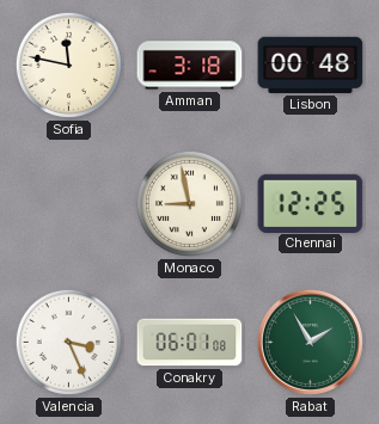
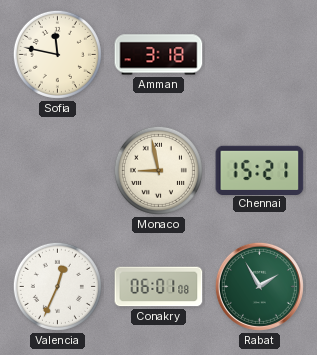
Lisbon: 00:48 -> none
Chennai: 12:25 -> 15:21
Valencia: 3:26 -> 12:34
